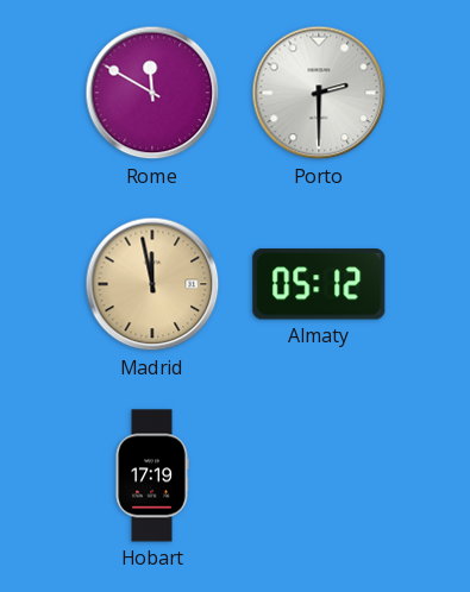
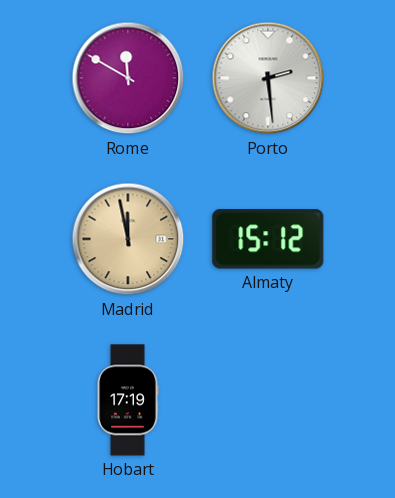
Porto: 2:30 -> 2:29
Almaty: 05:12 -> 15:12
